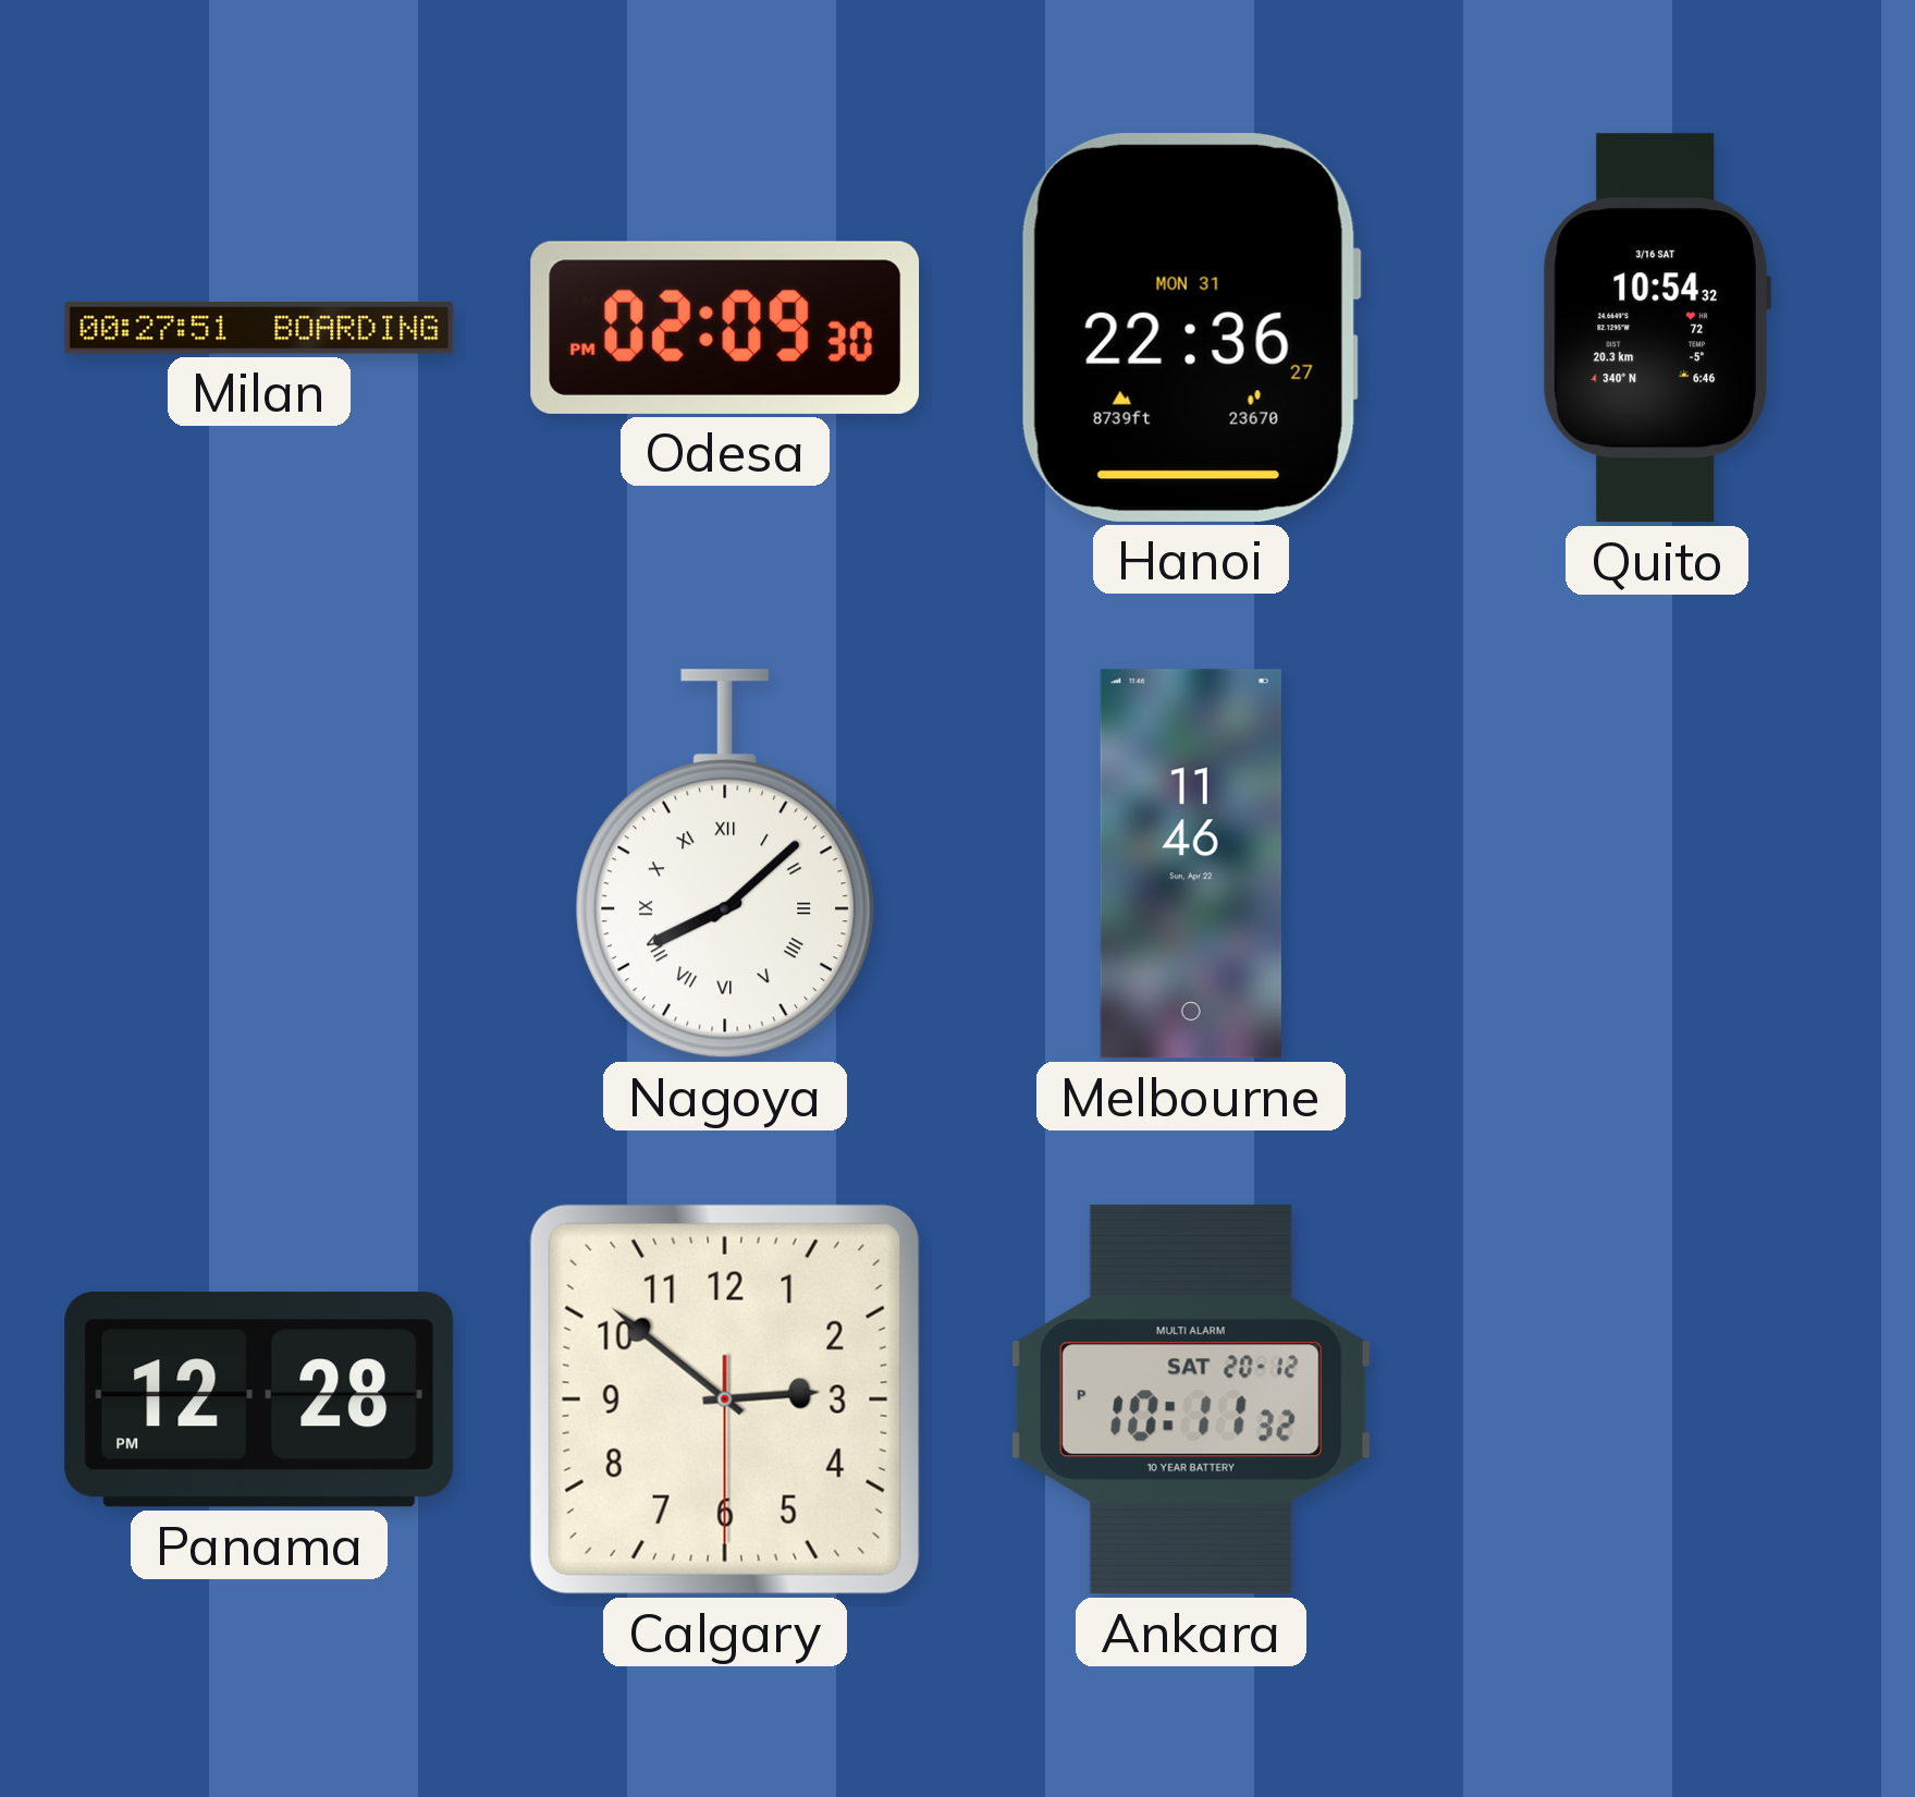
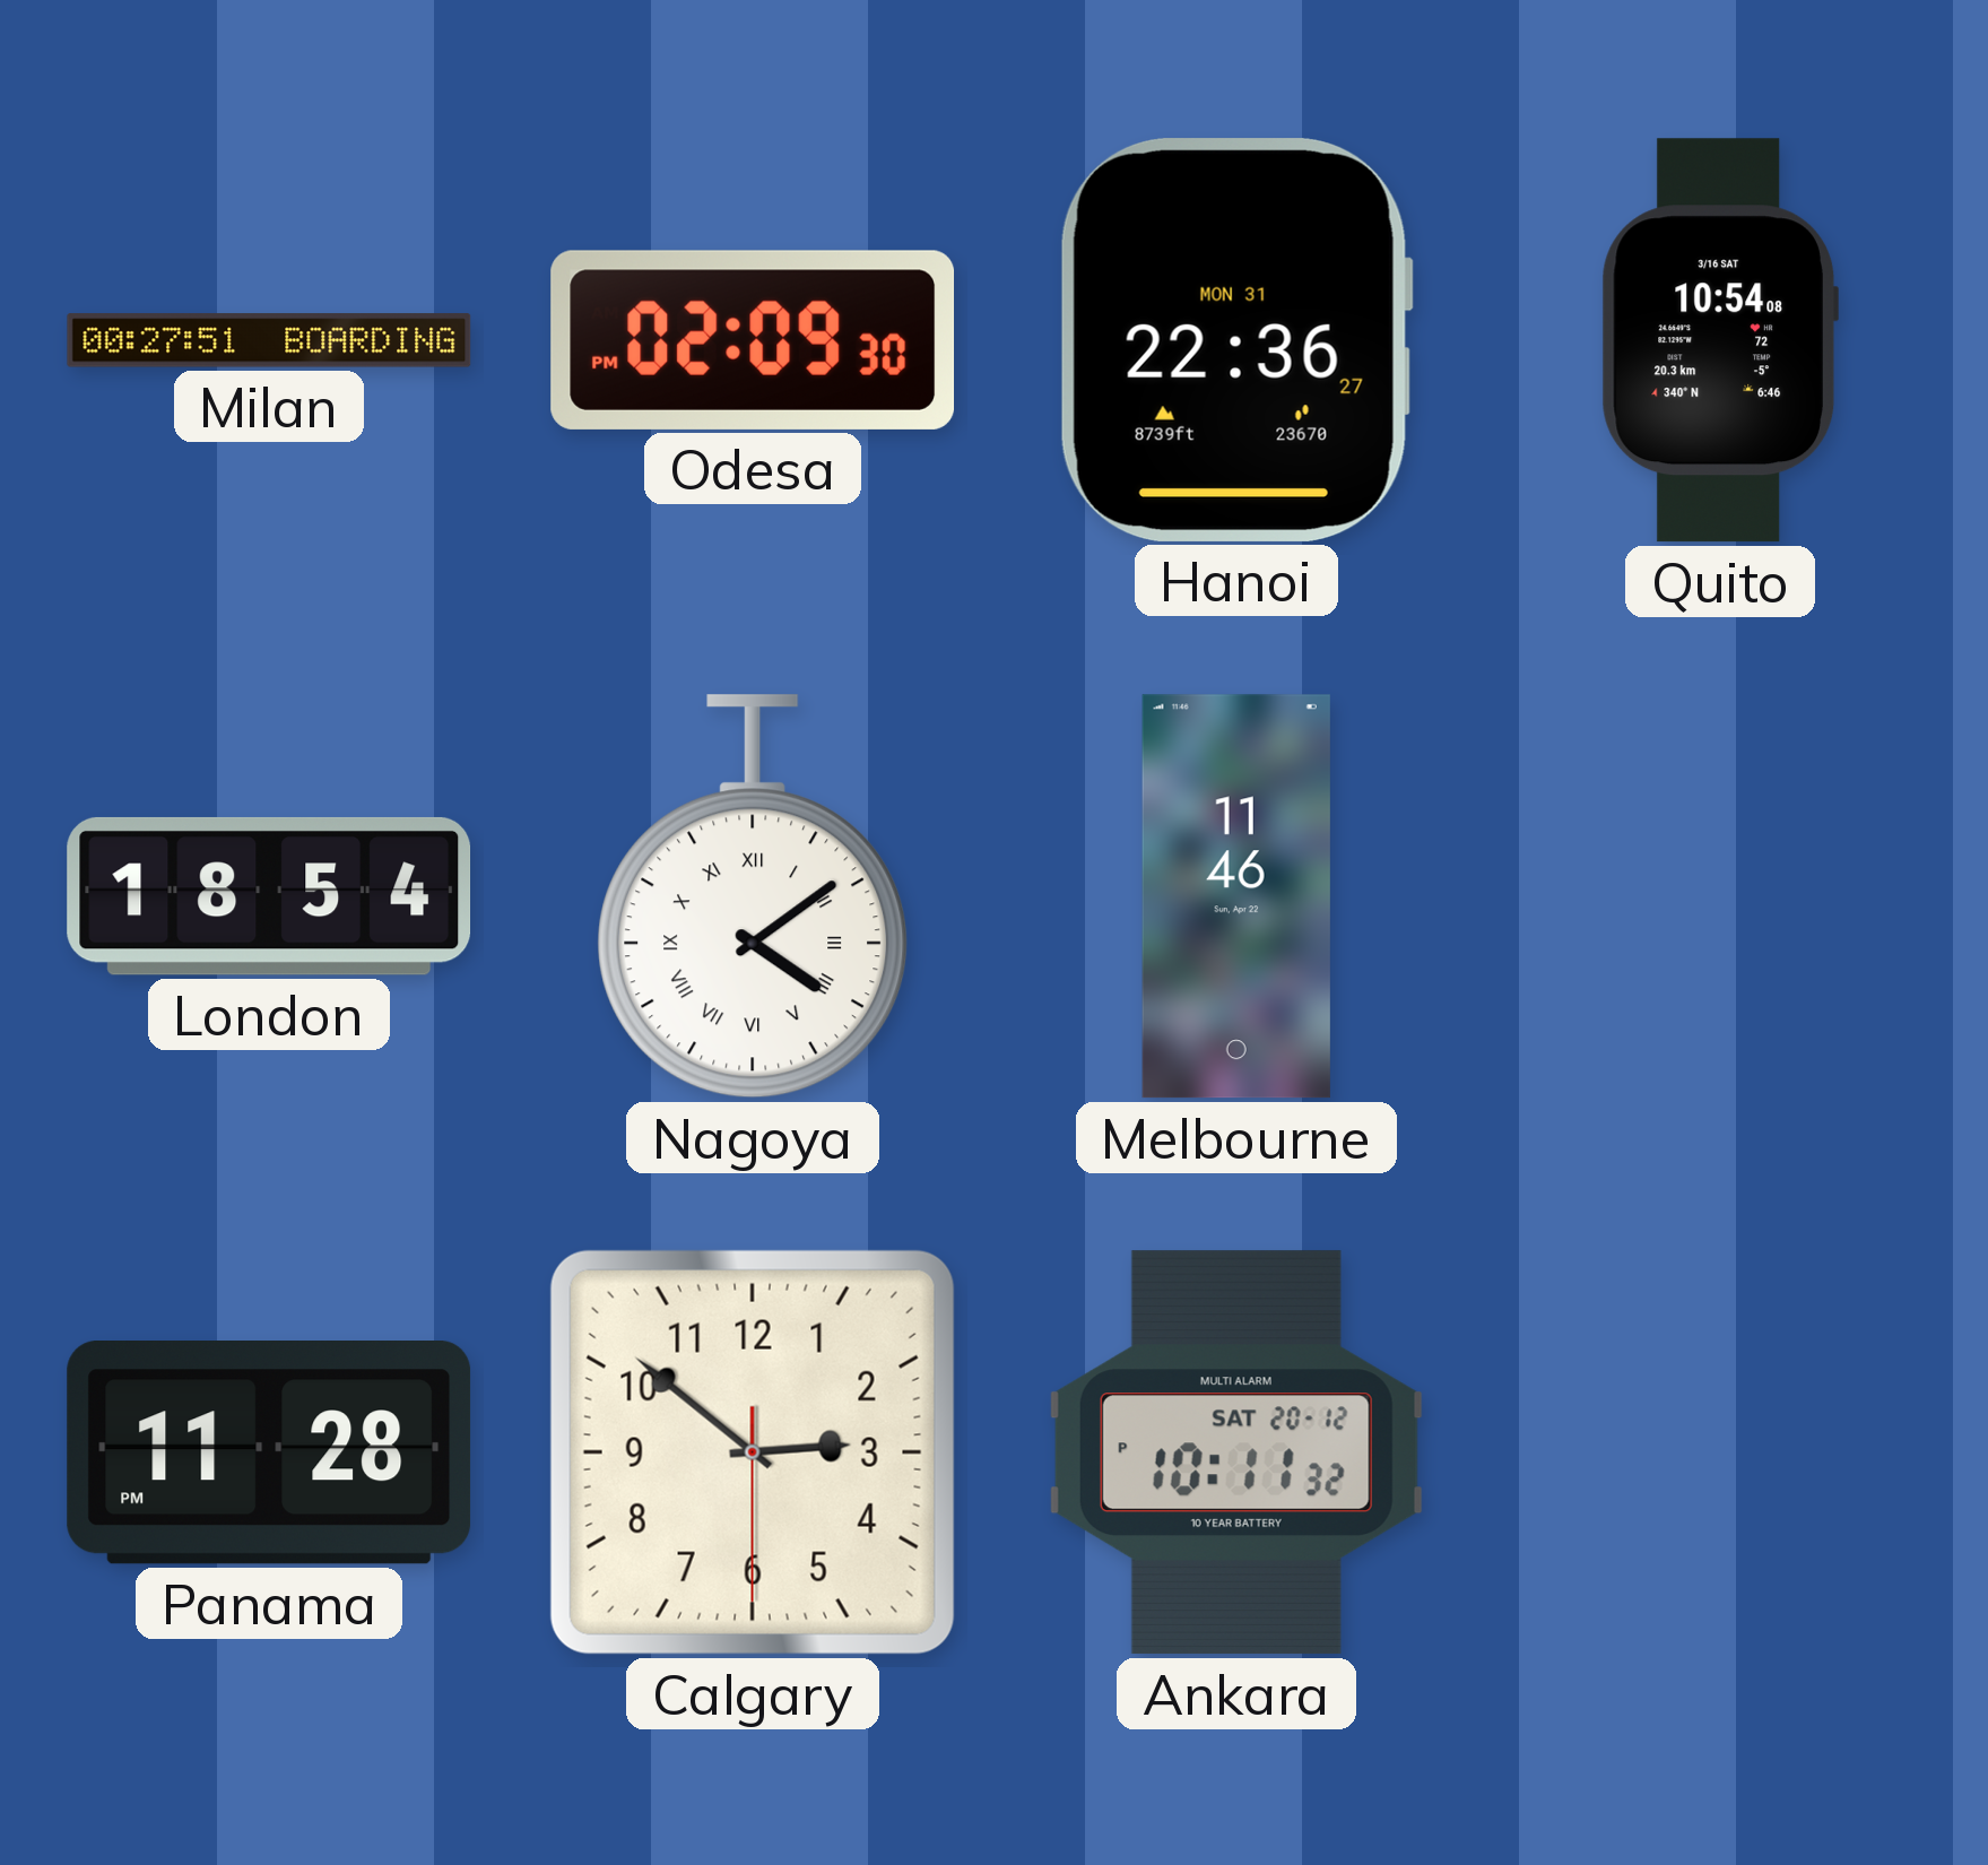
Quito: 10:54:32 -> 10:54:08
London: none -> 18:54
Nagoya: 8:08 -> 4:09
Panama: 12:28 -> 11:28
